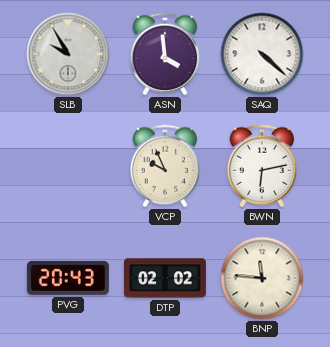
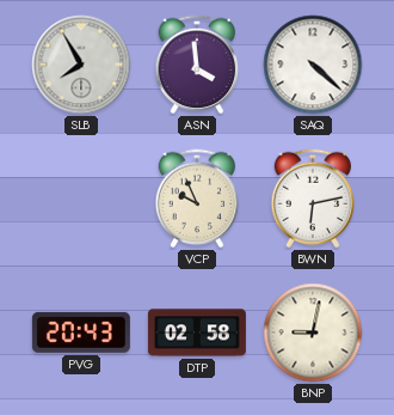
SLB: 9:55 -> 7:55
DTP: 02:02 -> 02:58
BNP: 11:46 -> 9:02
